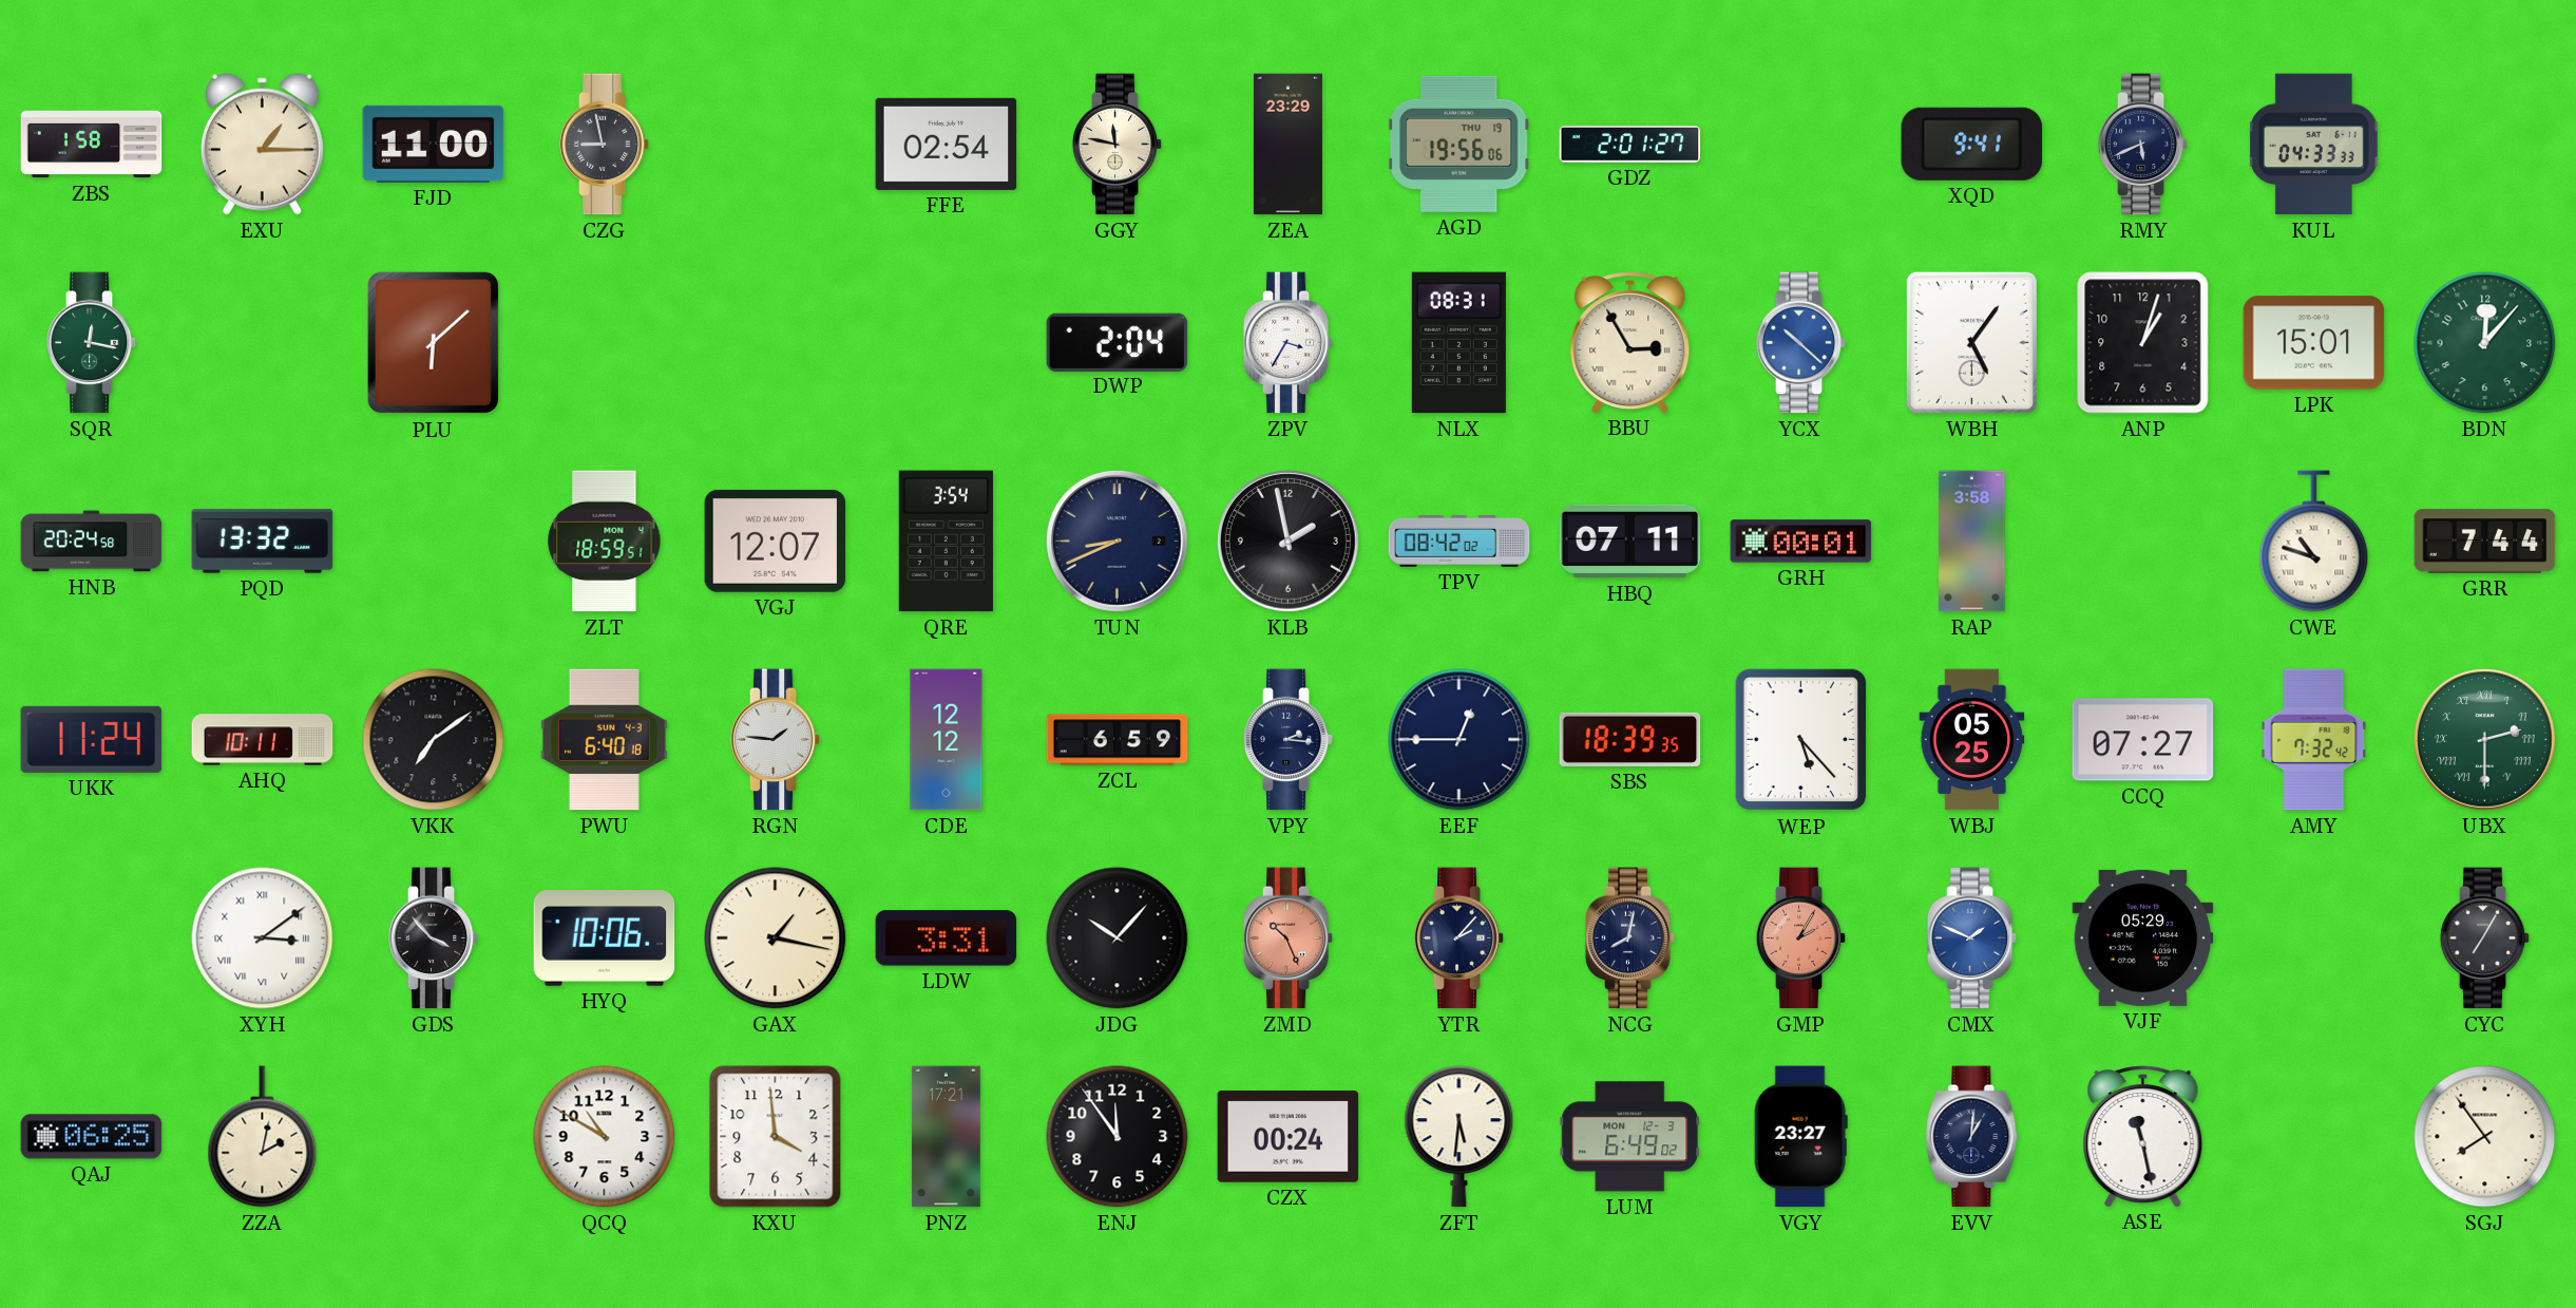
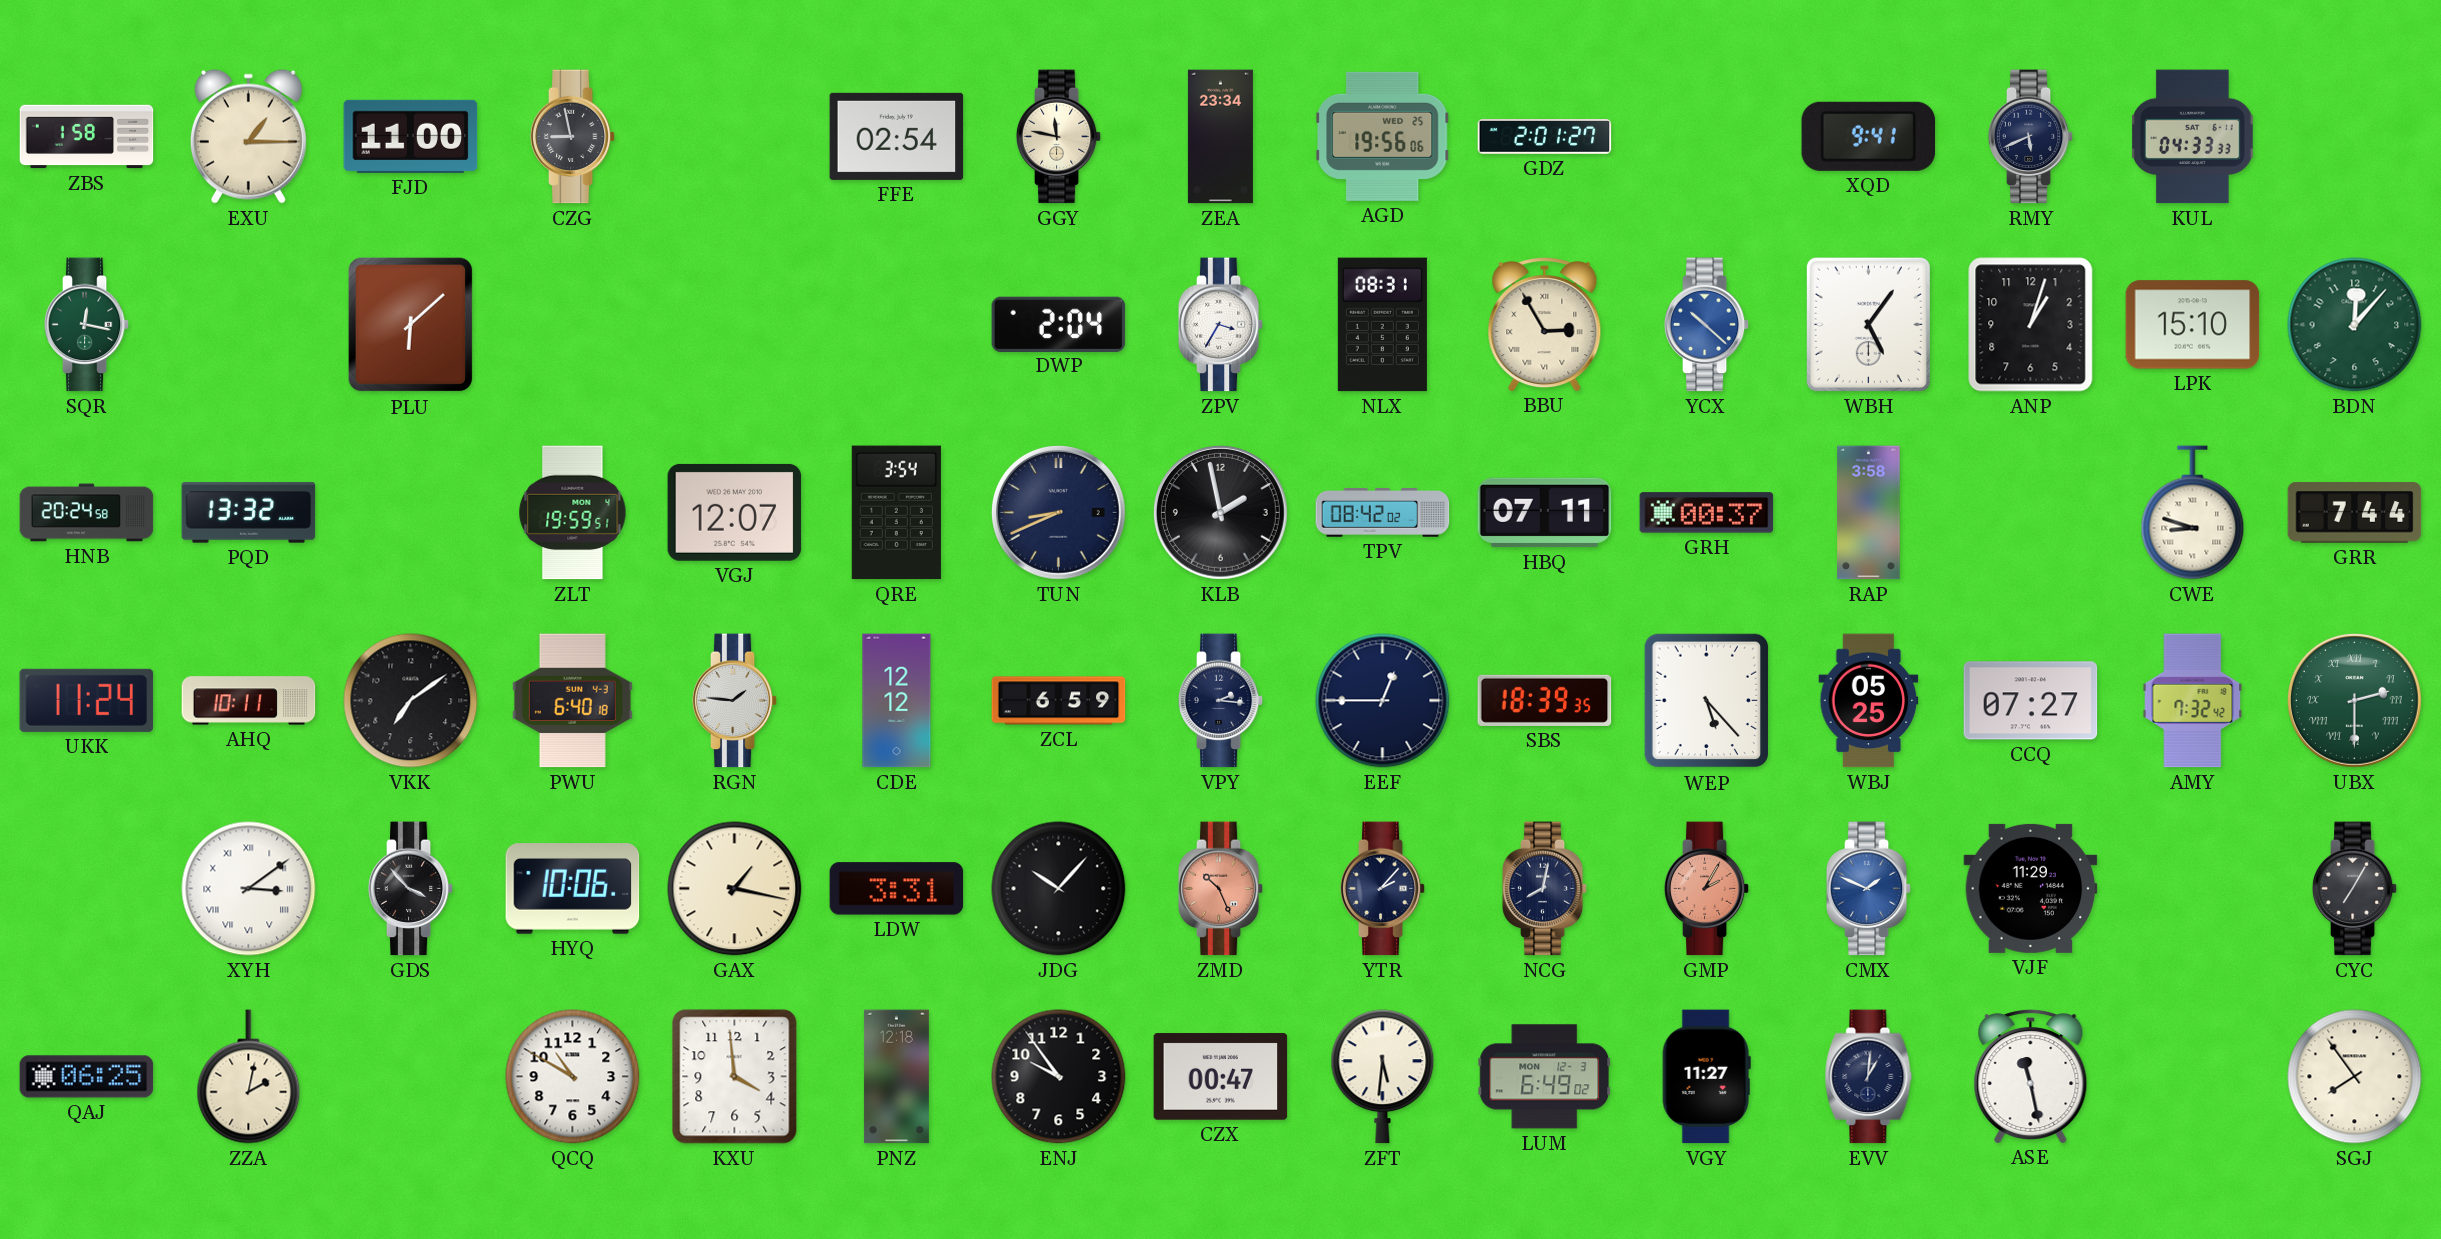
ZEA: 23:29 -> 23:34
AGD date: THU 19 -> WED 25
LPK: 15:01 -> 15:10
ZLT: 18:59 -> 19:59
GRH: 00:01 -> 00:37
CWE: 10:48 -> 8:48
VJF: 05:29 -> 11:29
PNZ: 17:21 -> 12:18
ENJ: 11:54 -> 9:54
CZX: 00:24 -> 00:47
VGY: 23:27 -> 11:27
